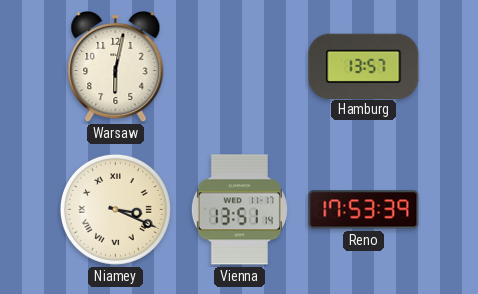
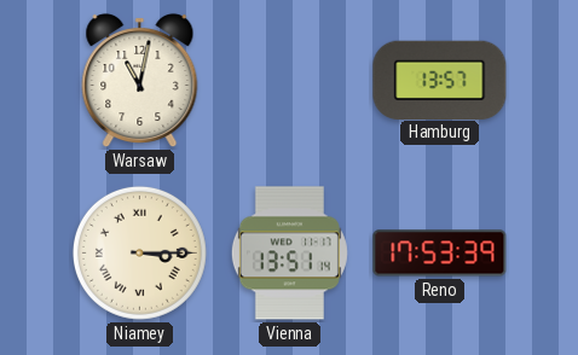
Warsaw: 6:02 -> 11:02
Niamey: 3:19 -> 3:15
